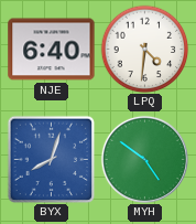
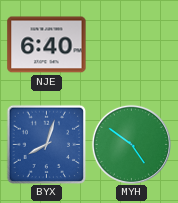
LPQ: 4:31 -> none
